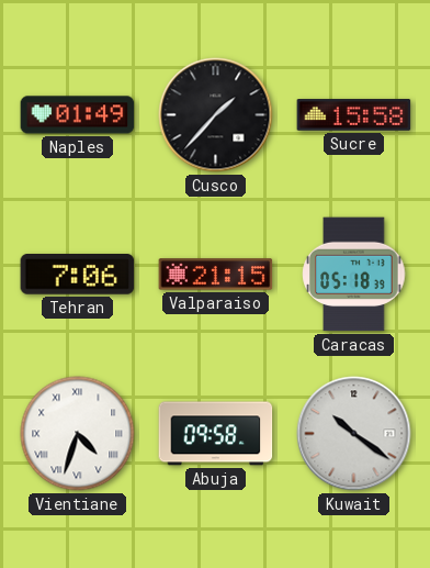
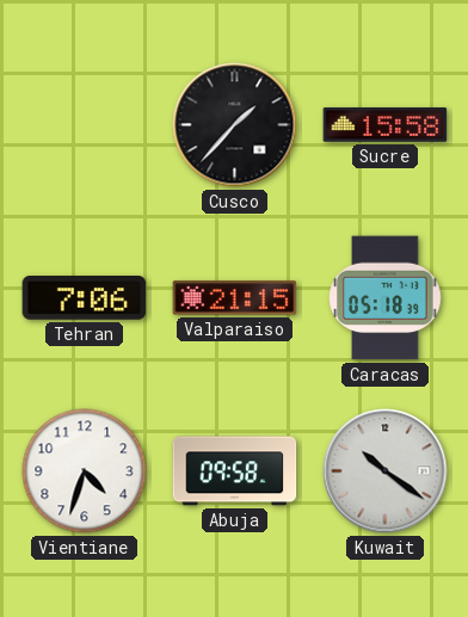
Naples: 01:49 -> none
Vientiane numerals: Roman -> Arabic
